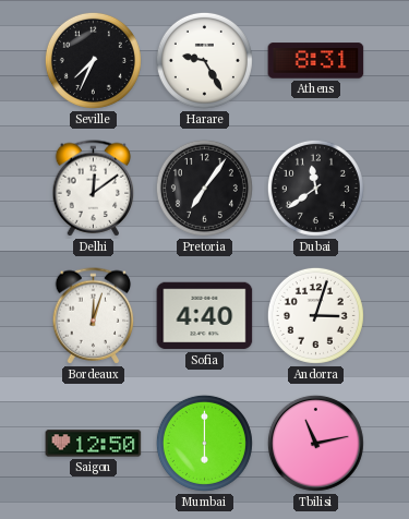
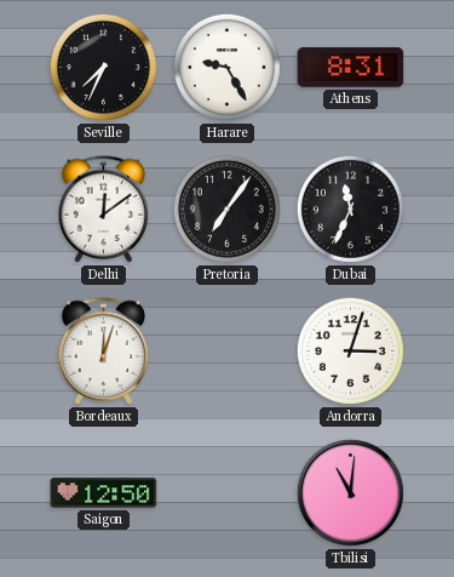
Dubai: 11:39 -> 11:34
Sofia: 4:40 -> none
Mumbai: 6:00 -> none
Tbilisi: 11:13 -> 11:01
